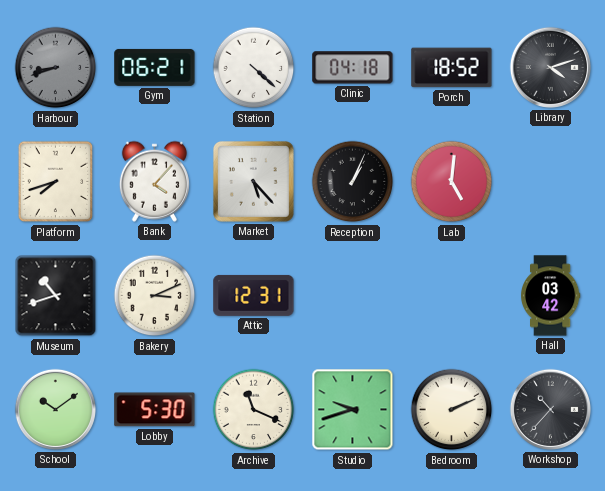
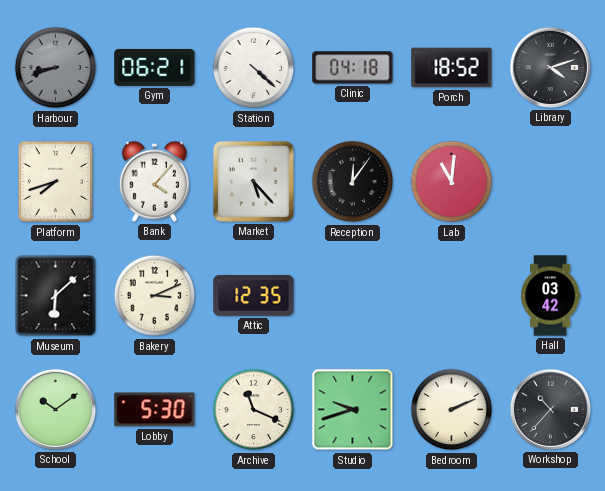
Reception: 1:04 -> 12:06
Lab: 5:01 -> 11:01
Museum: 10:42 -> 6:08
Attic: 12:31 -> 12:35
